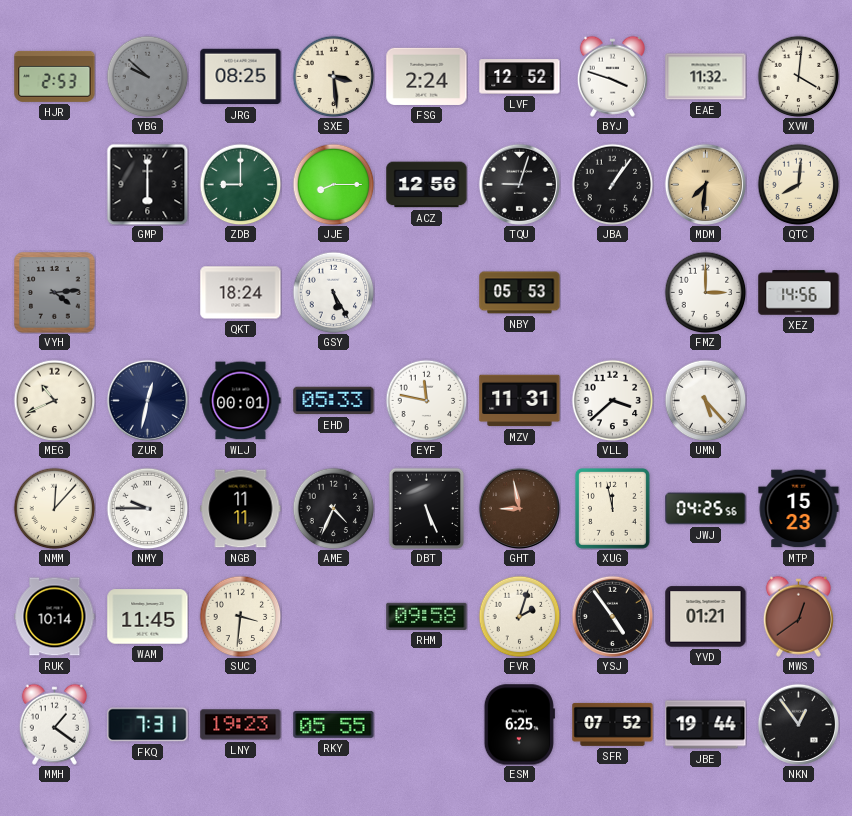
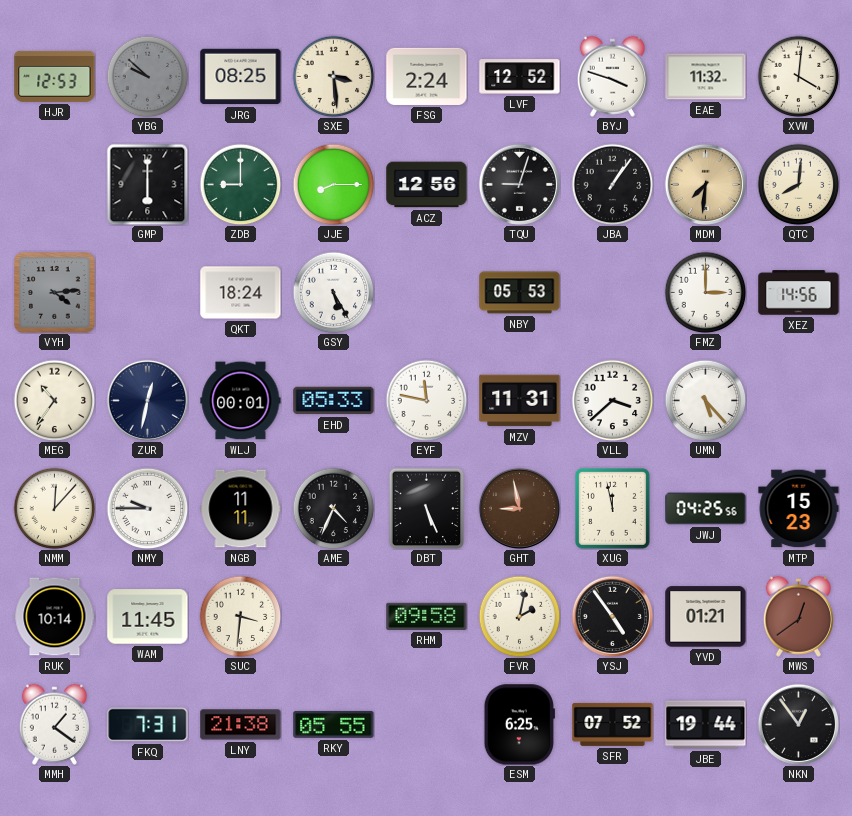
HJR: 2:53 -> 12:53
MEG: 10:41 -> 10:36
FVR: 2:03 -> 2:02
LNY: 19:23 -> 21:38
